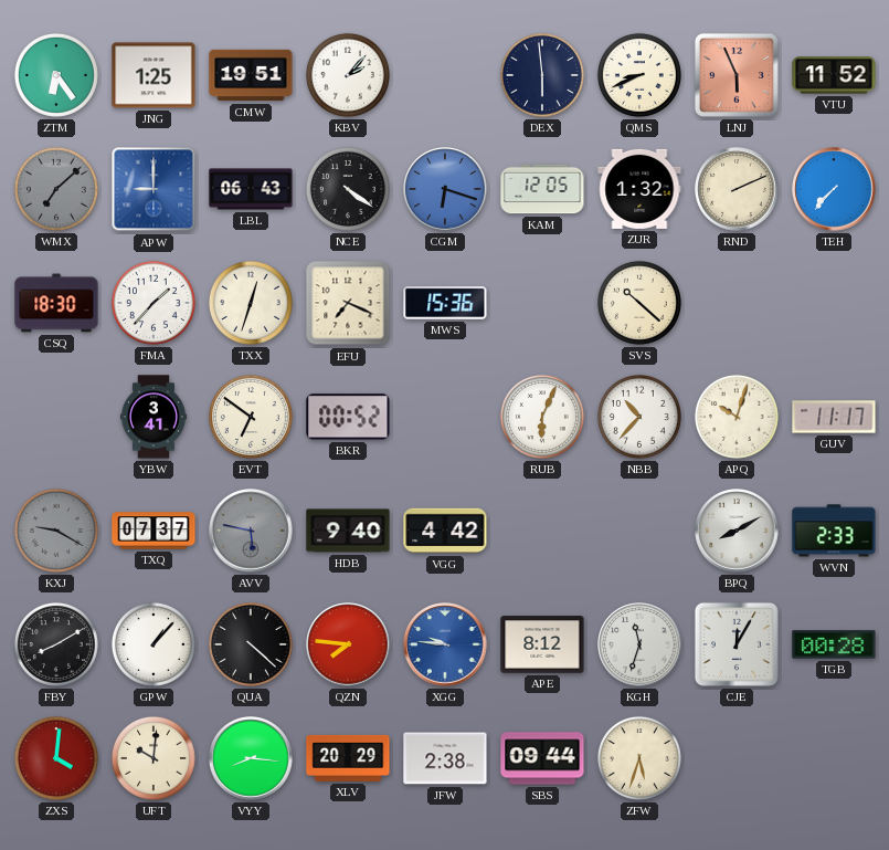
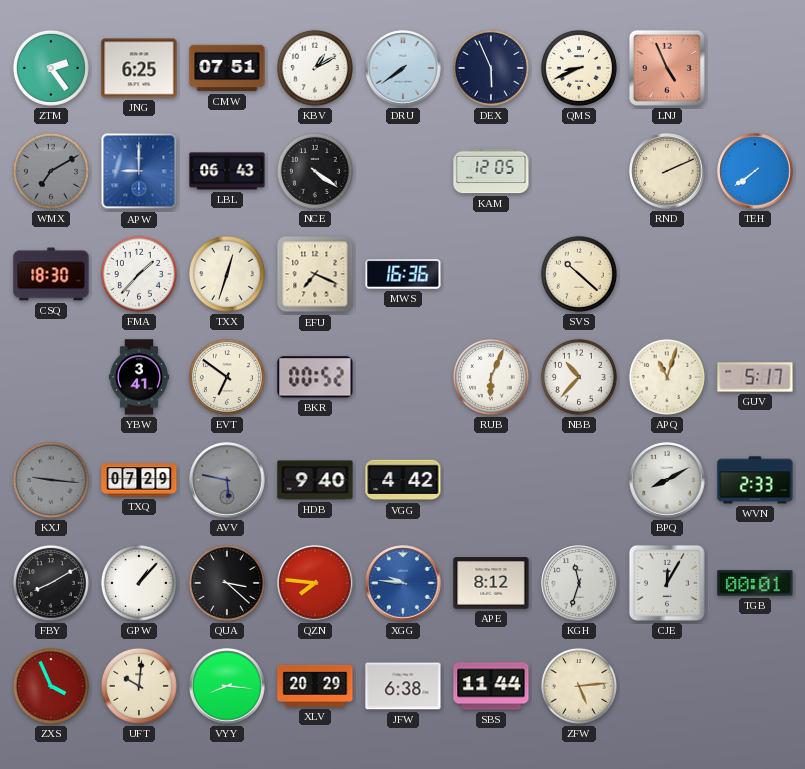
ZTM: 6:24 -> 2:24
JNG: 1:25 -> 6:25
CMW: 19:51 -> 07:51
KBV: 2:07 -> 1:10
DRU: none -> 7:39
DEX: 5:59 -> 5:56
LNJ: 5:56 -> 4:56
VTU: 11:52 -> none
WMX: 7:08 -> 7:10
CGM: 6:18 -> none
ZUR: 1:32 -> none
TEH: 7:37 -> 7:39
MWS: 15:36 -> 16:36
APQ: 10:03 -> 11:03
GUV: 11:17 -> 5:17
KXJ: 9:20 -> 9:16
TXQ: 07:37 -> 07:29
QUA: 4:22 -> 3:22
TGB: 00:28 -> 00:01
ZXS: 4:01 -> 3:56
JFW: 2:38 -> 6:38
SBS: 09:44 -> 11:44
ZFW: 5:33 -> 5:14
